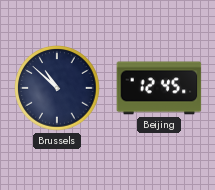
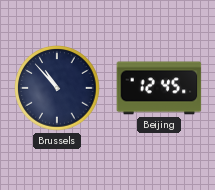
Brussels: 10:52 -> 10:53
